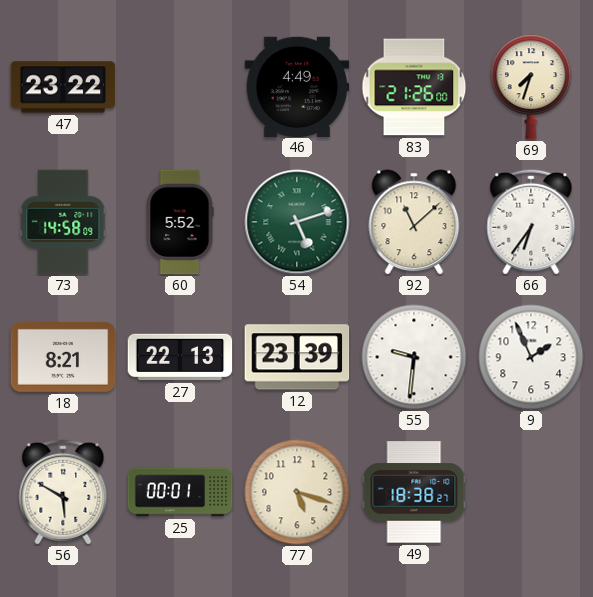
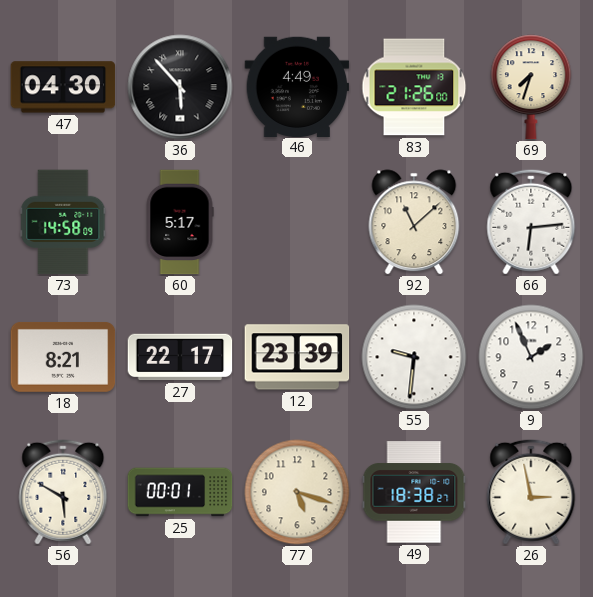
47: 23:22 -> 04:30
36: none -> 5:53
60: 5:52 -> 5:17
54: 5:12 -> none
66: 6:36 -> 6:14
27: 22:13 -> 22:17
26: none -> 2:58
